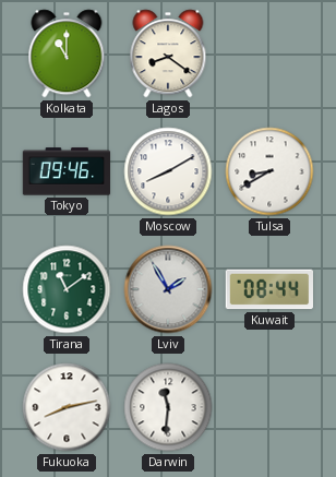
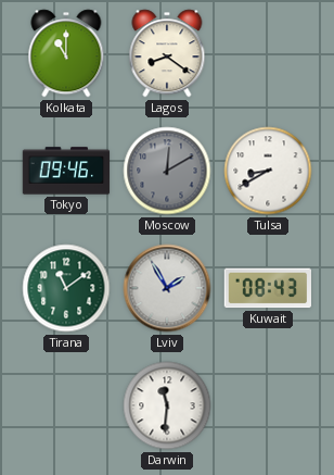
Moscow: 8:10 -> 12:10
Moscow dial: white -> grey
Kuwait: 08:44 -> 08:43
Fukuoka: 8:13 -> none
